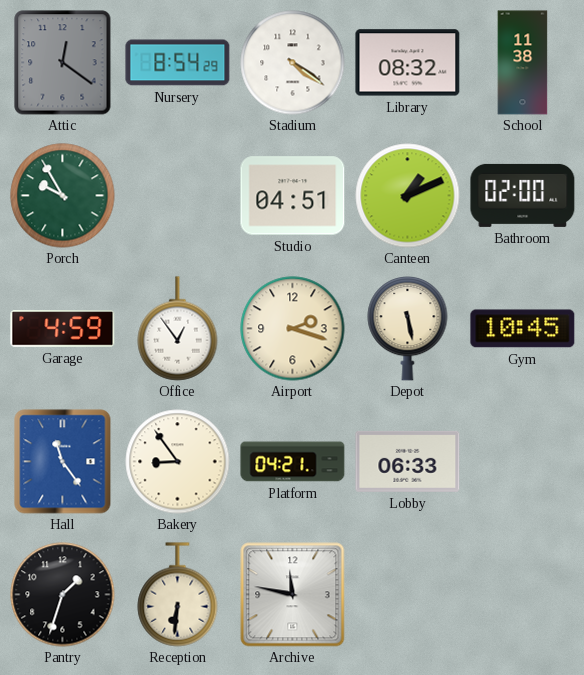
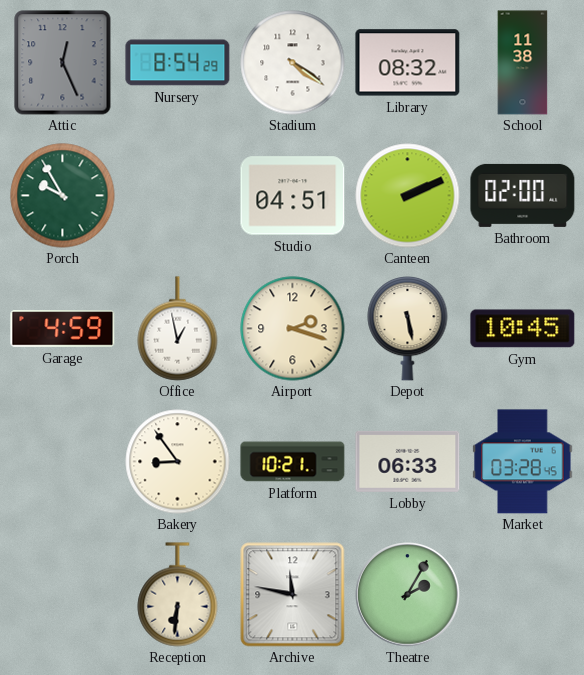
Attic: 12:21 -> 12:26
Canteen: 1:11 -> 2:11
Office: 12:54 -> 12:58
Hall: 11:24 -> none
Platform: 04:21 -> 10:21
Market: none -> 03:28
Pantry: 1:33 -> none
Theatre: none -> 2:05
